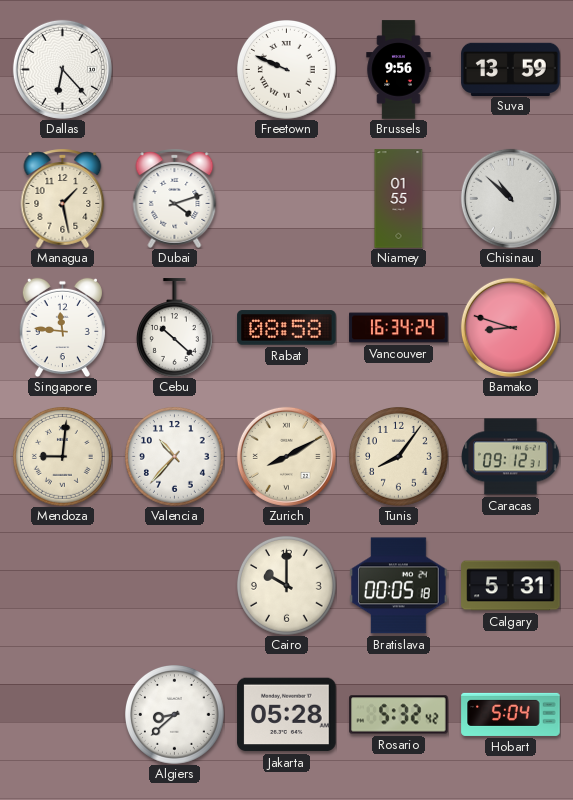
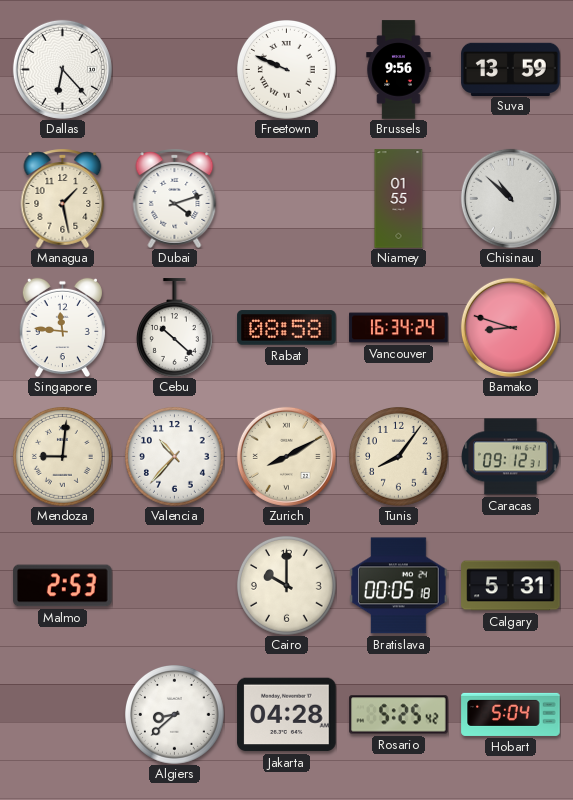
Malmo: none -> 2:53
Jakarta: 05:28 -> 04:28
Rosario: 5:32 -> 5:25
